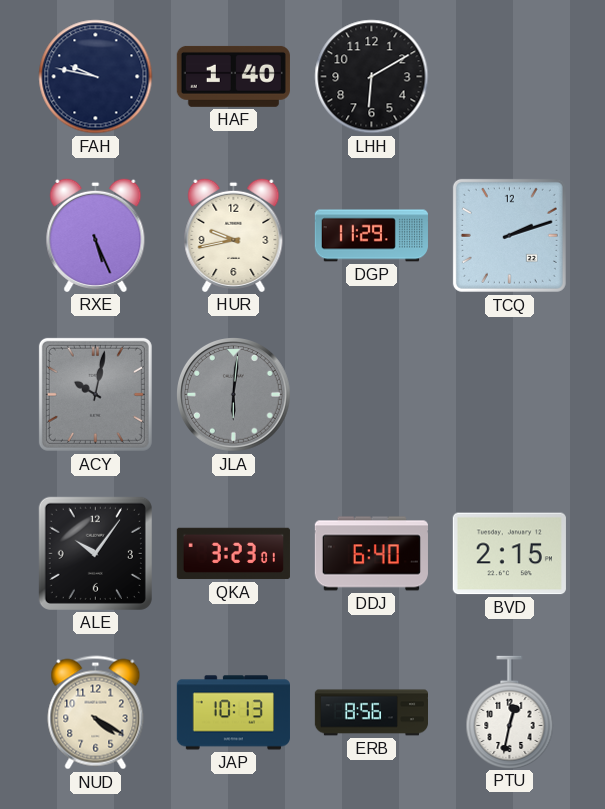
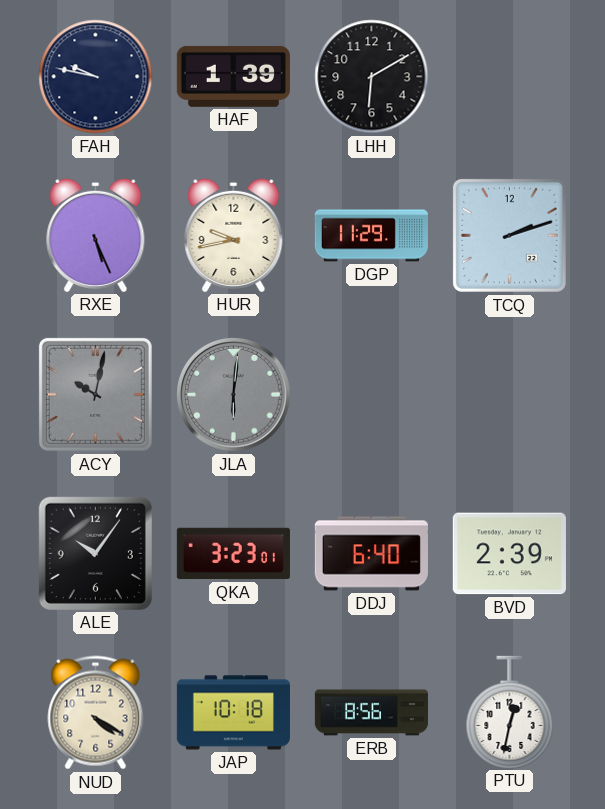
HAF: 1:40 -> 1:39
BVD: 2:15 -> 2:39
JAP: 10:13 -> 10:18
